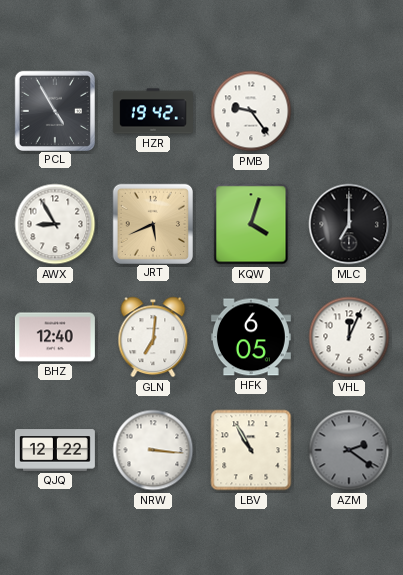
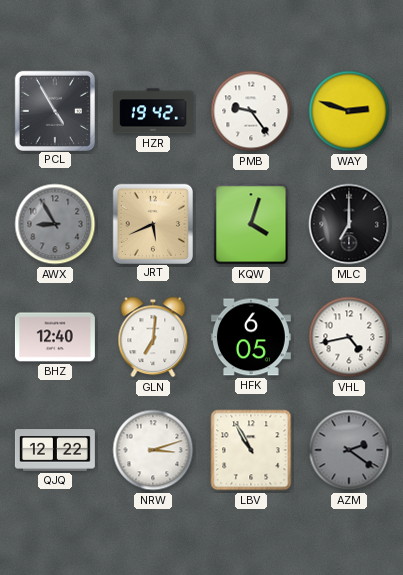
WAY: none -> 2:48
AWX dial: white -> grey
VHL: 12:04 -> 4:43
NRW: 3:16 -> 3:12
